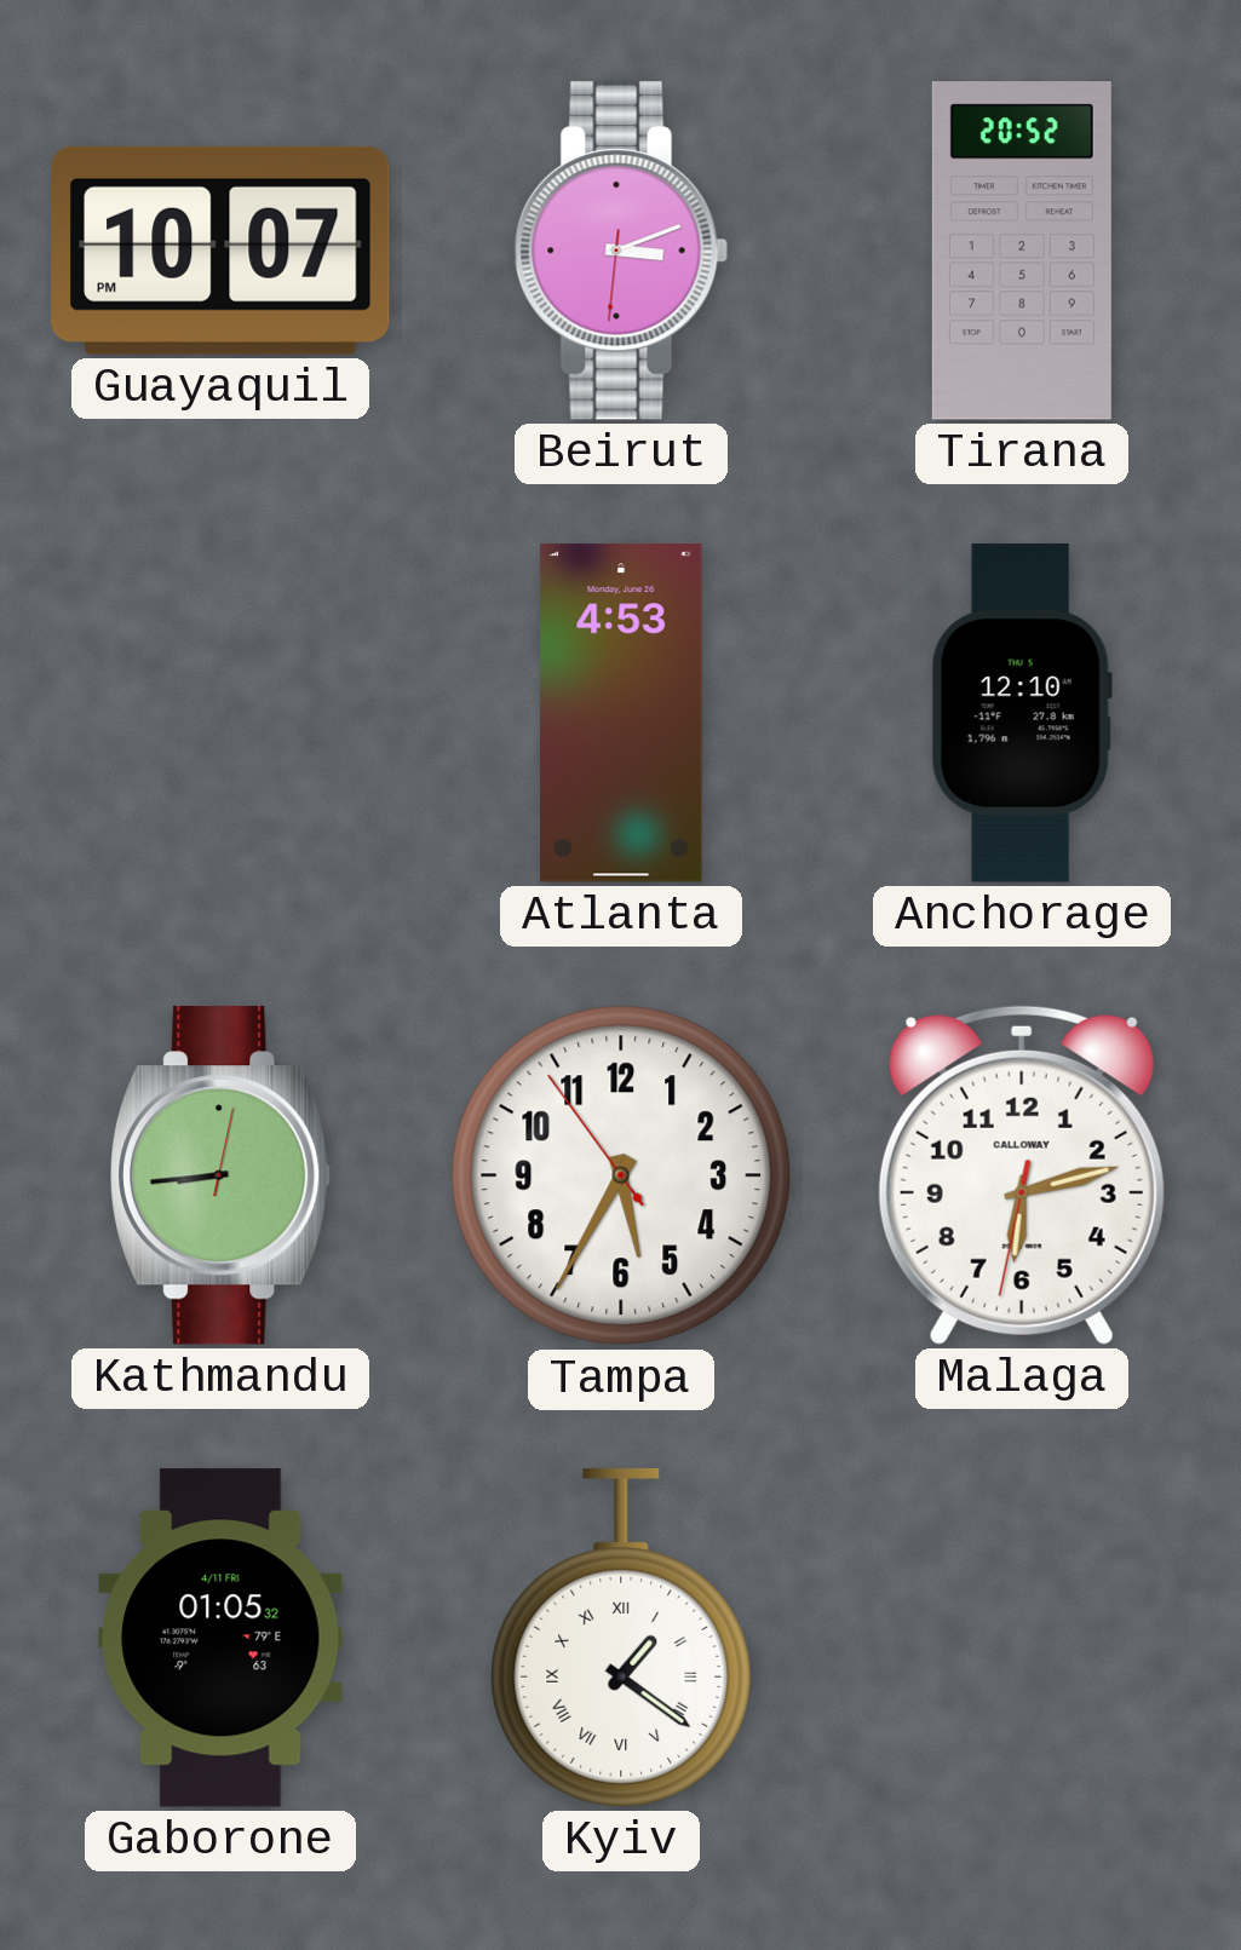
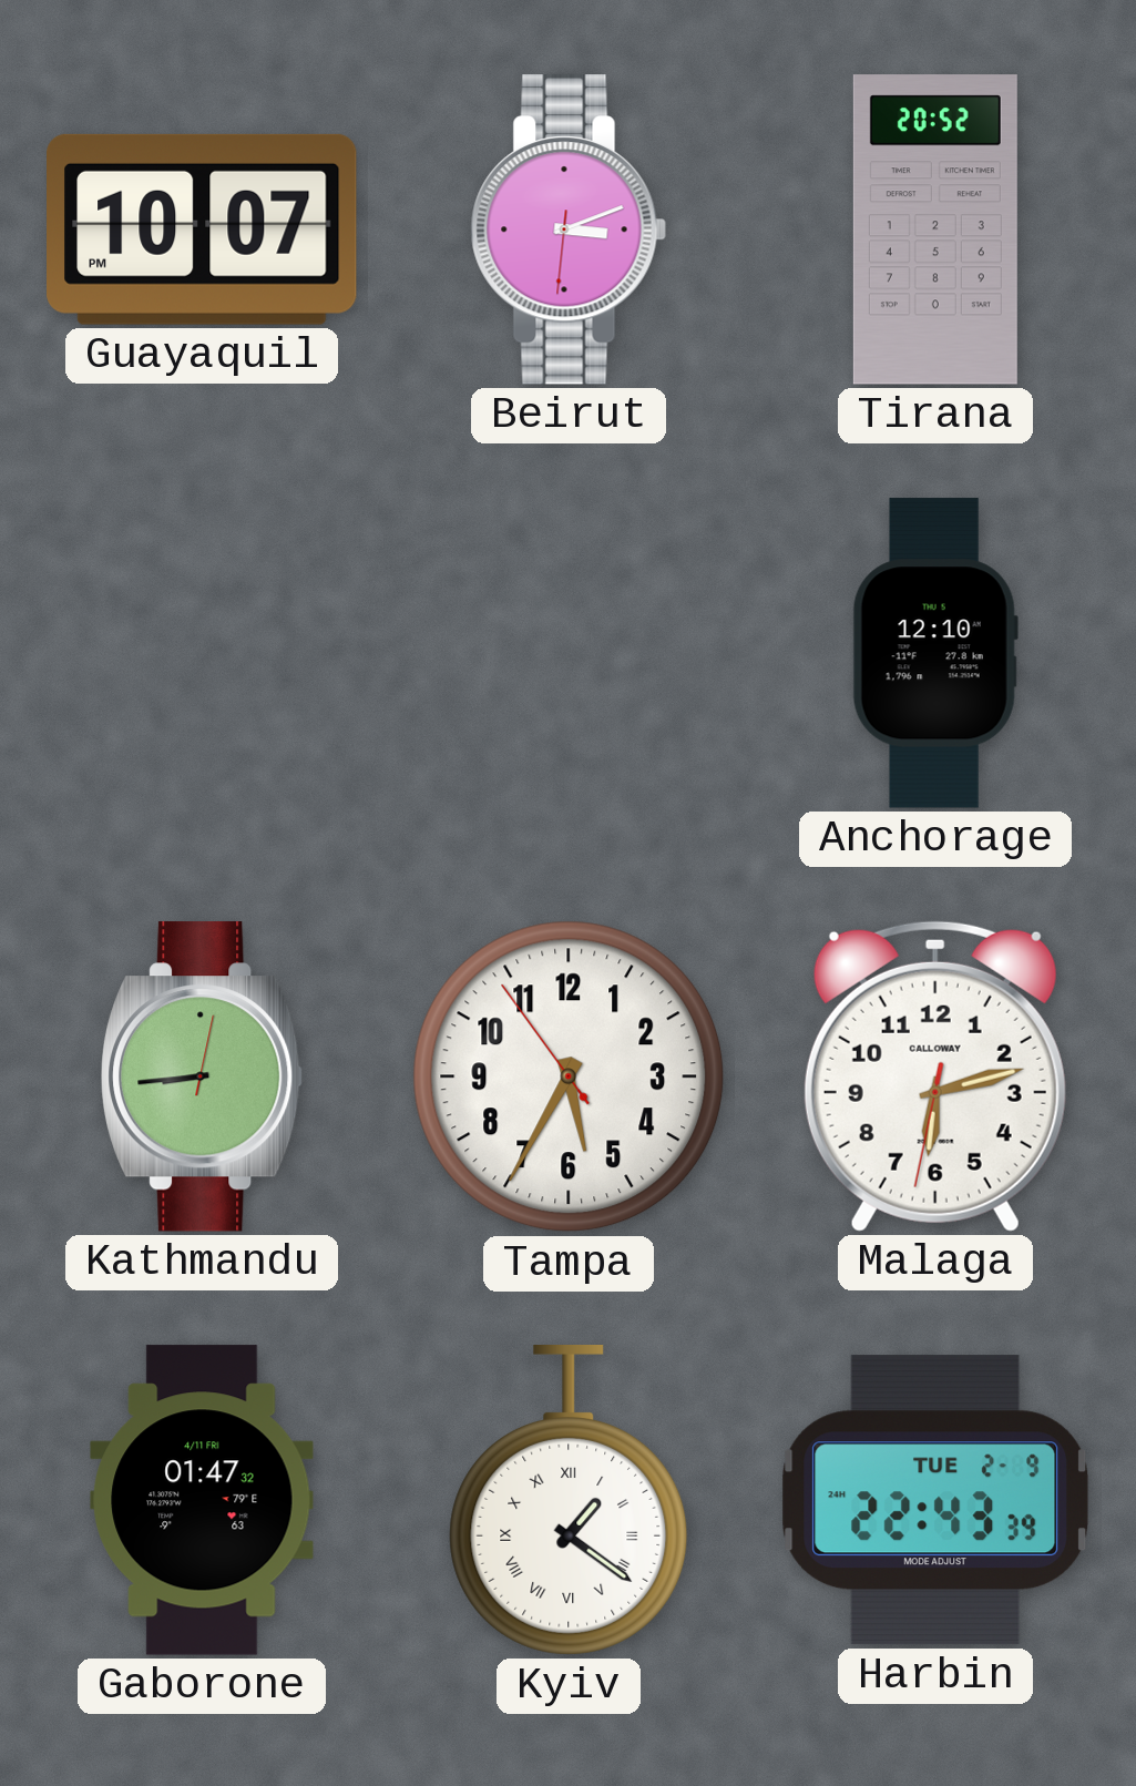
Atlanta: 4:53 -> none
Gaborone: 01:05 -> 01:47
Harbin: none -> 22:43
